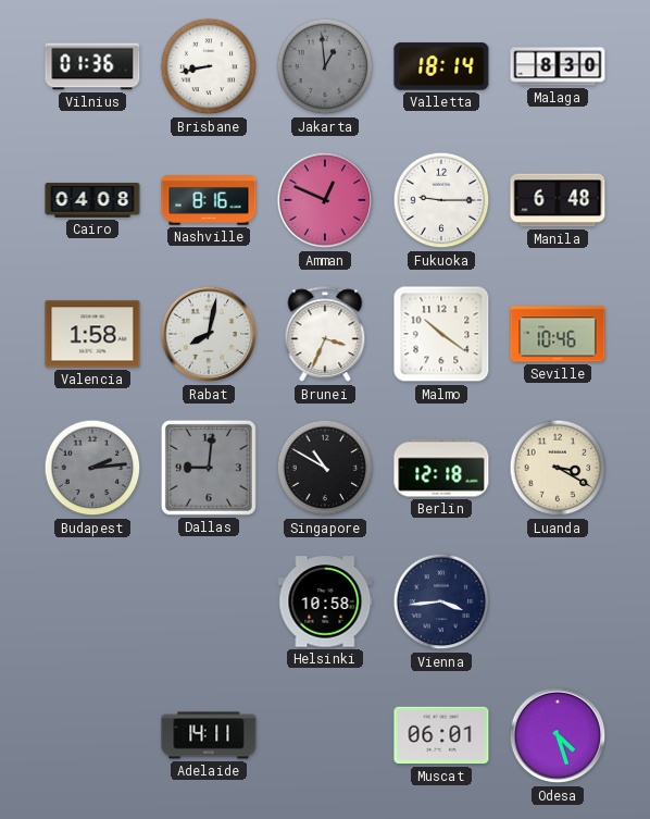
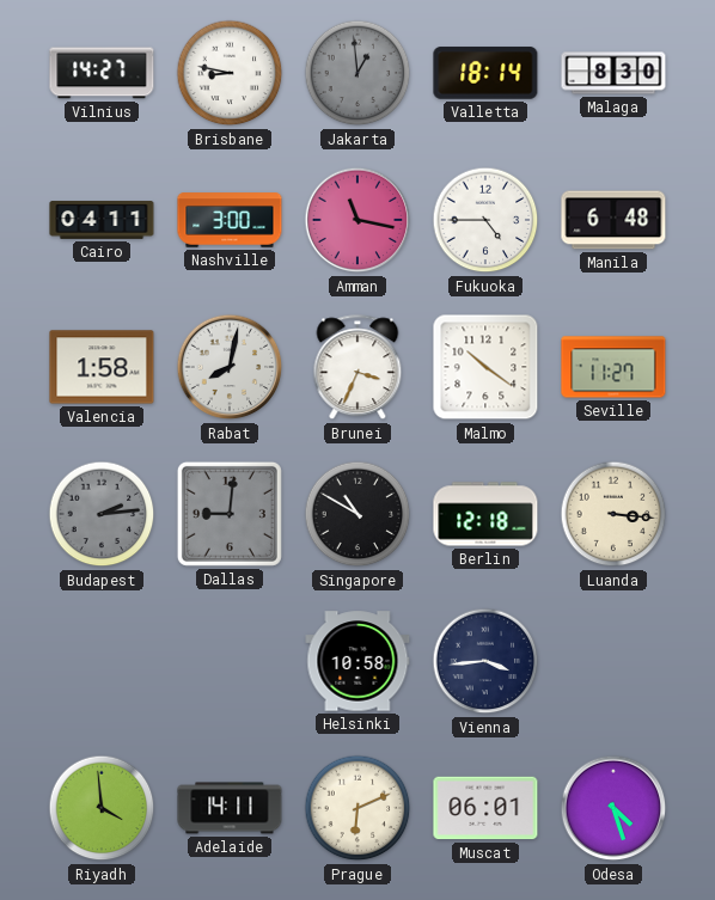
Vilnius: 01:36 -> 14:27
Brisbane: 8:43 -> 8:47
Cairo: 04:08 -> 04:11
Nashville: 8:16 -> 3:00
Amman: 12:49 -> 11:17
Fukuoka: 9:15 -> 4:45
Seville: 10:46 -> 11:27
Luanda: 3:20 -> 3:16
Riyadh: none -> 3:59
Prague: none -> 6:11
